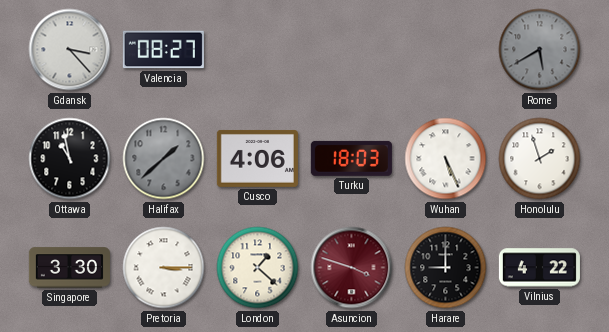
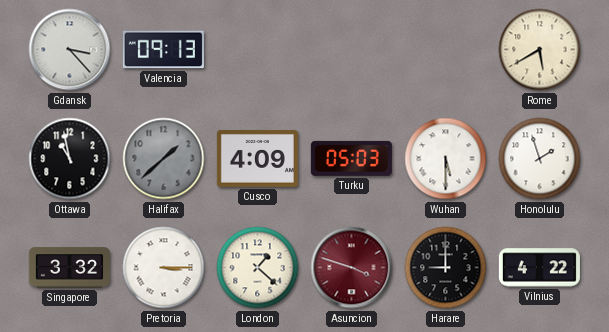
Valencia: 08:27 -> 09:13
Rome dial: grey -> cream
Cusco: 4:06 -> 4:09
Turku: 18:03 -> 05:03
Wuhan: 5:26 -> 5:30
Singapore: 3:30 -> 3:32
